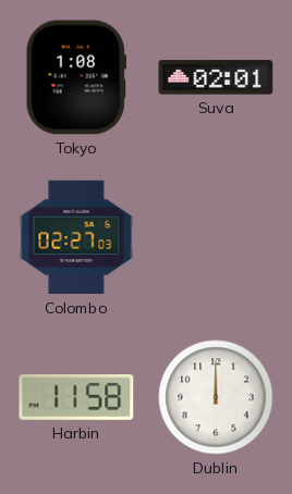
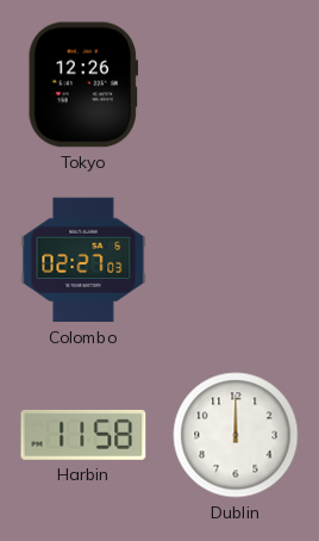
Tokyo: 1:08 -> 12:26
Suva: 02:01 -> none
